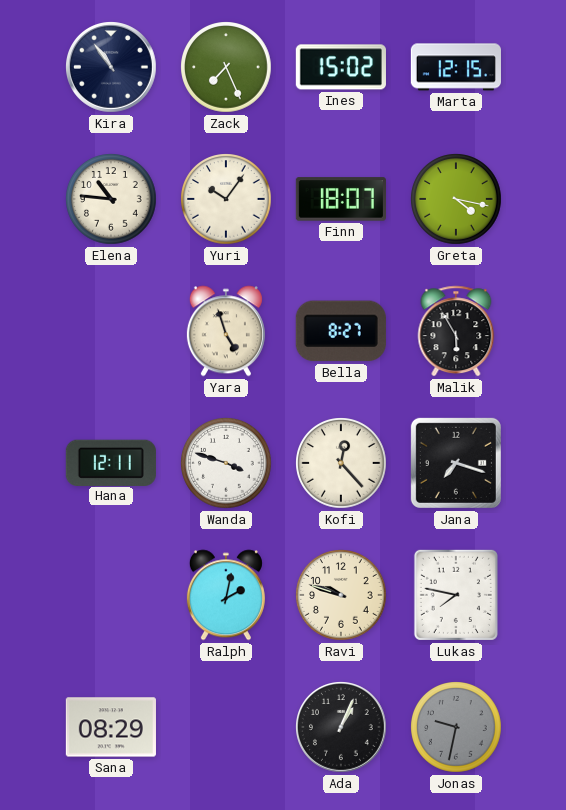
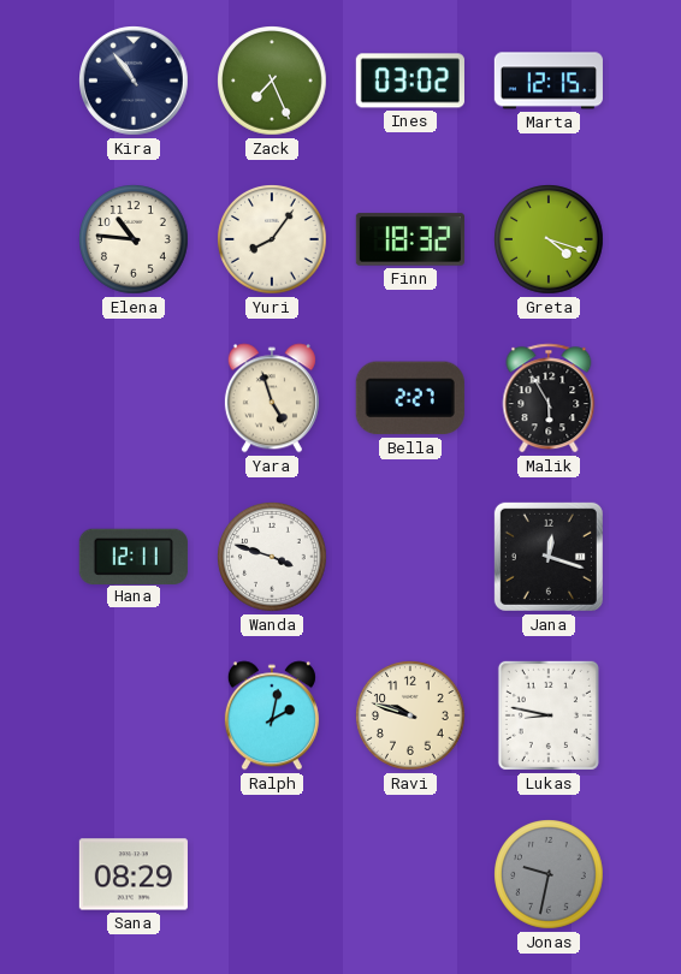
Ines: 15:02 -> 03:02
Yuri: 10:06 -> 8:06
Finn: 18:07 -> 18:32
Greta: 4:17 -> 4:18
Bella: 8:27 -> 2:27
Kofi: 12:23 -> none
Jana: 7:18 -> 12:18
Lukas: 7:47 -> 8:47
Ada: 1:04 -> none
